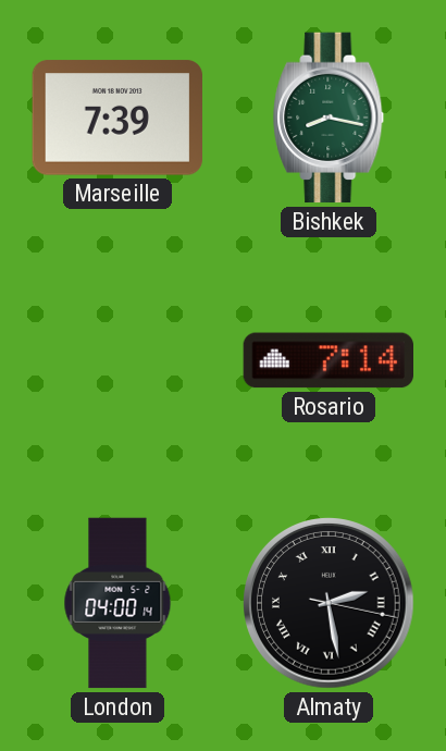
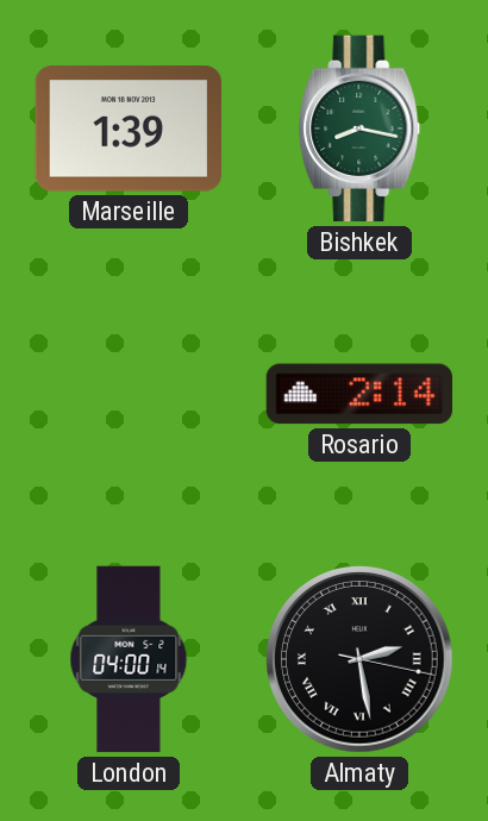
Marseille: 7:39 -> 1:39
Rosario: 7:14 -> 2:14
